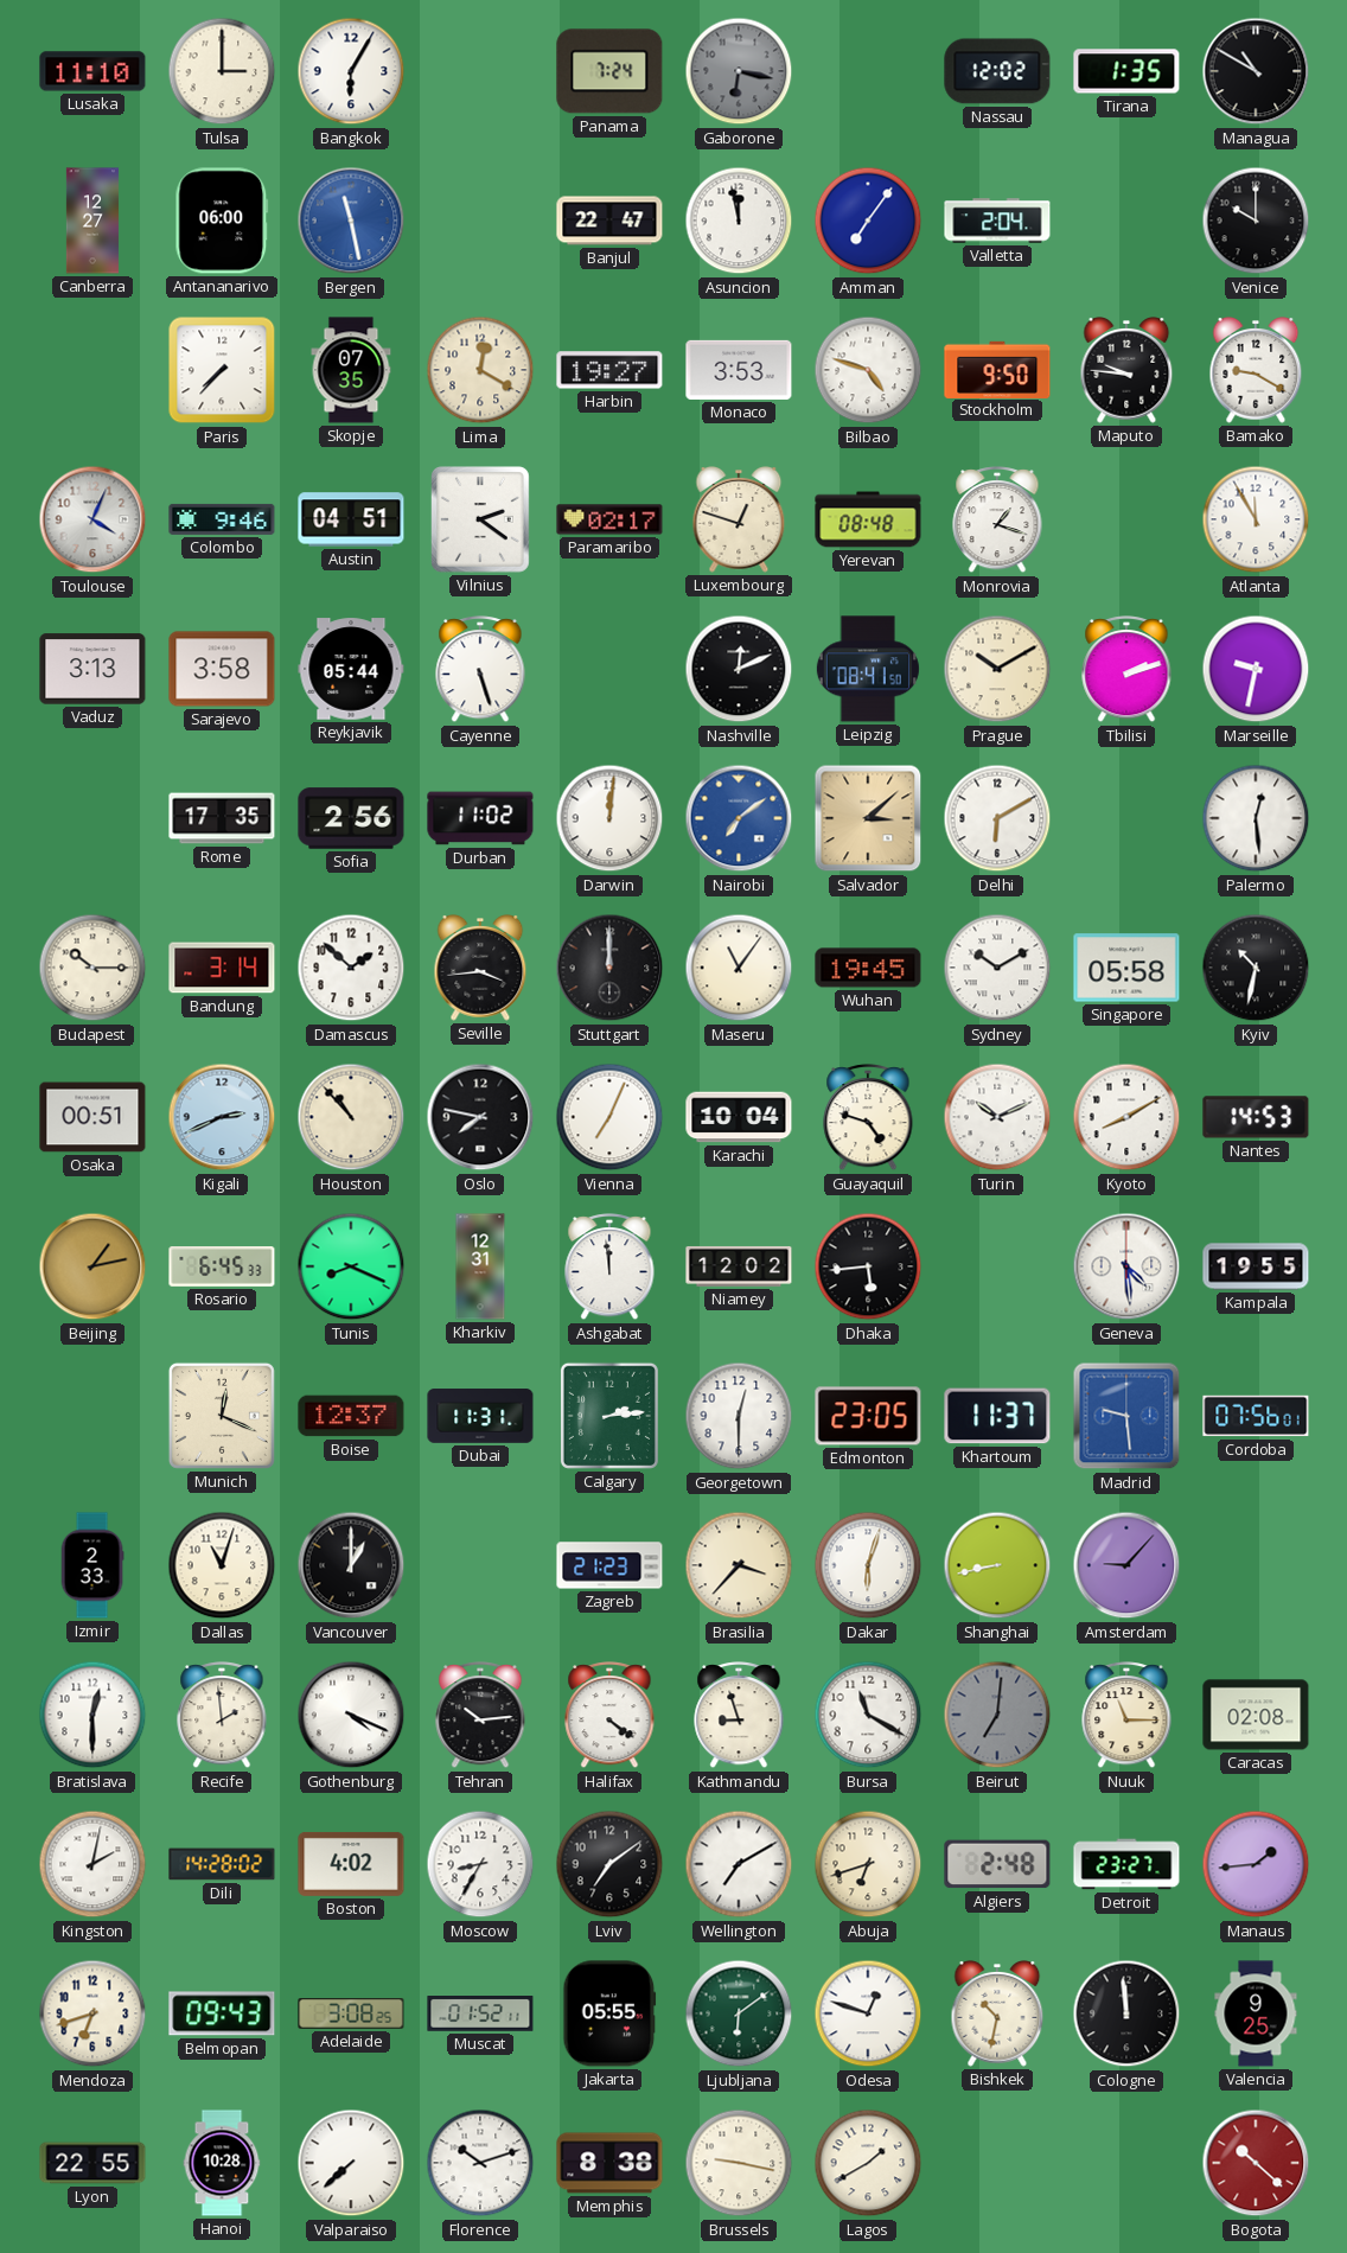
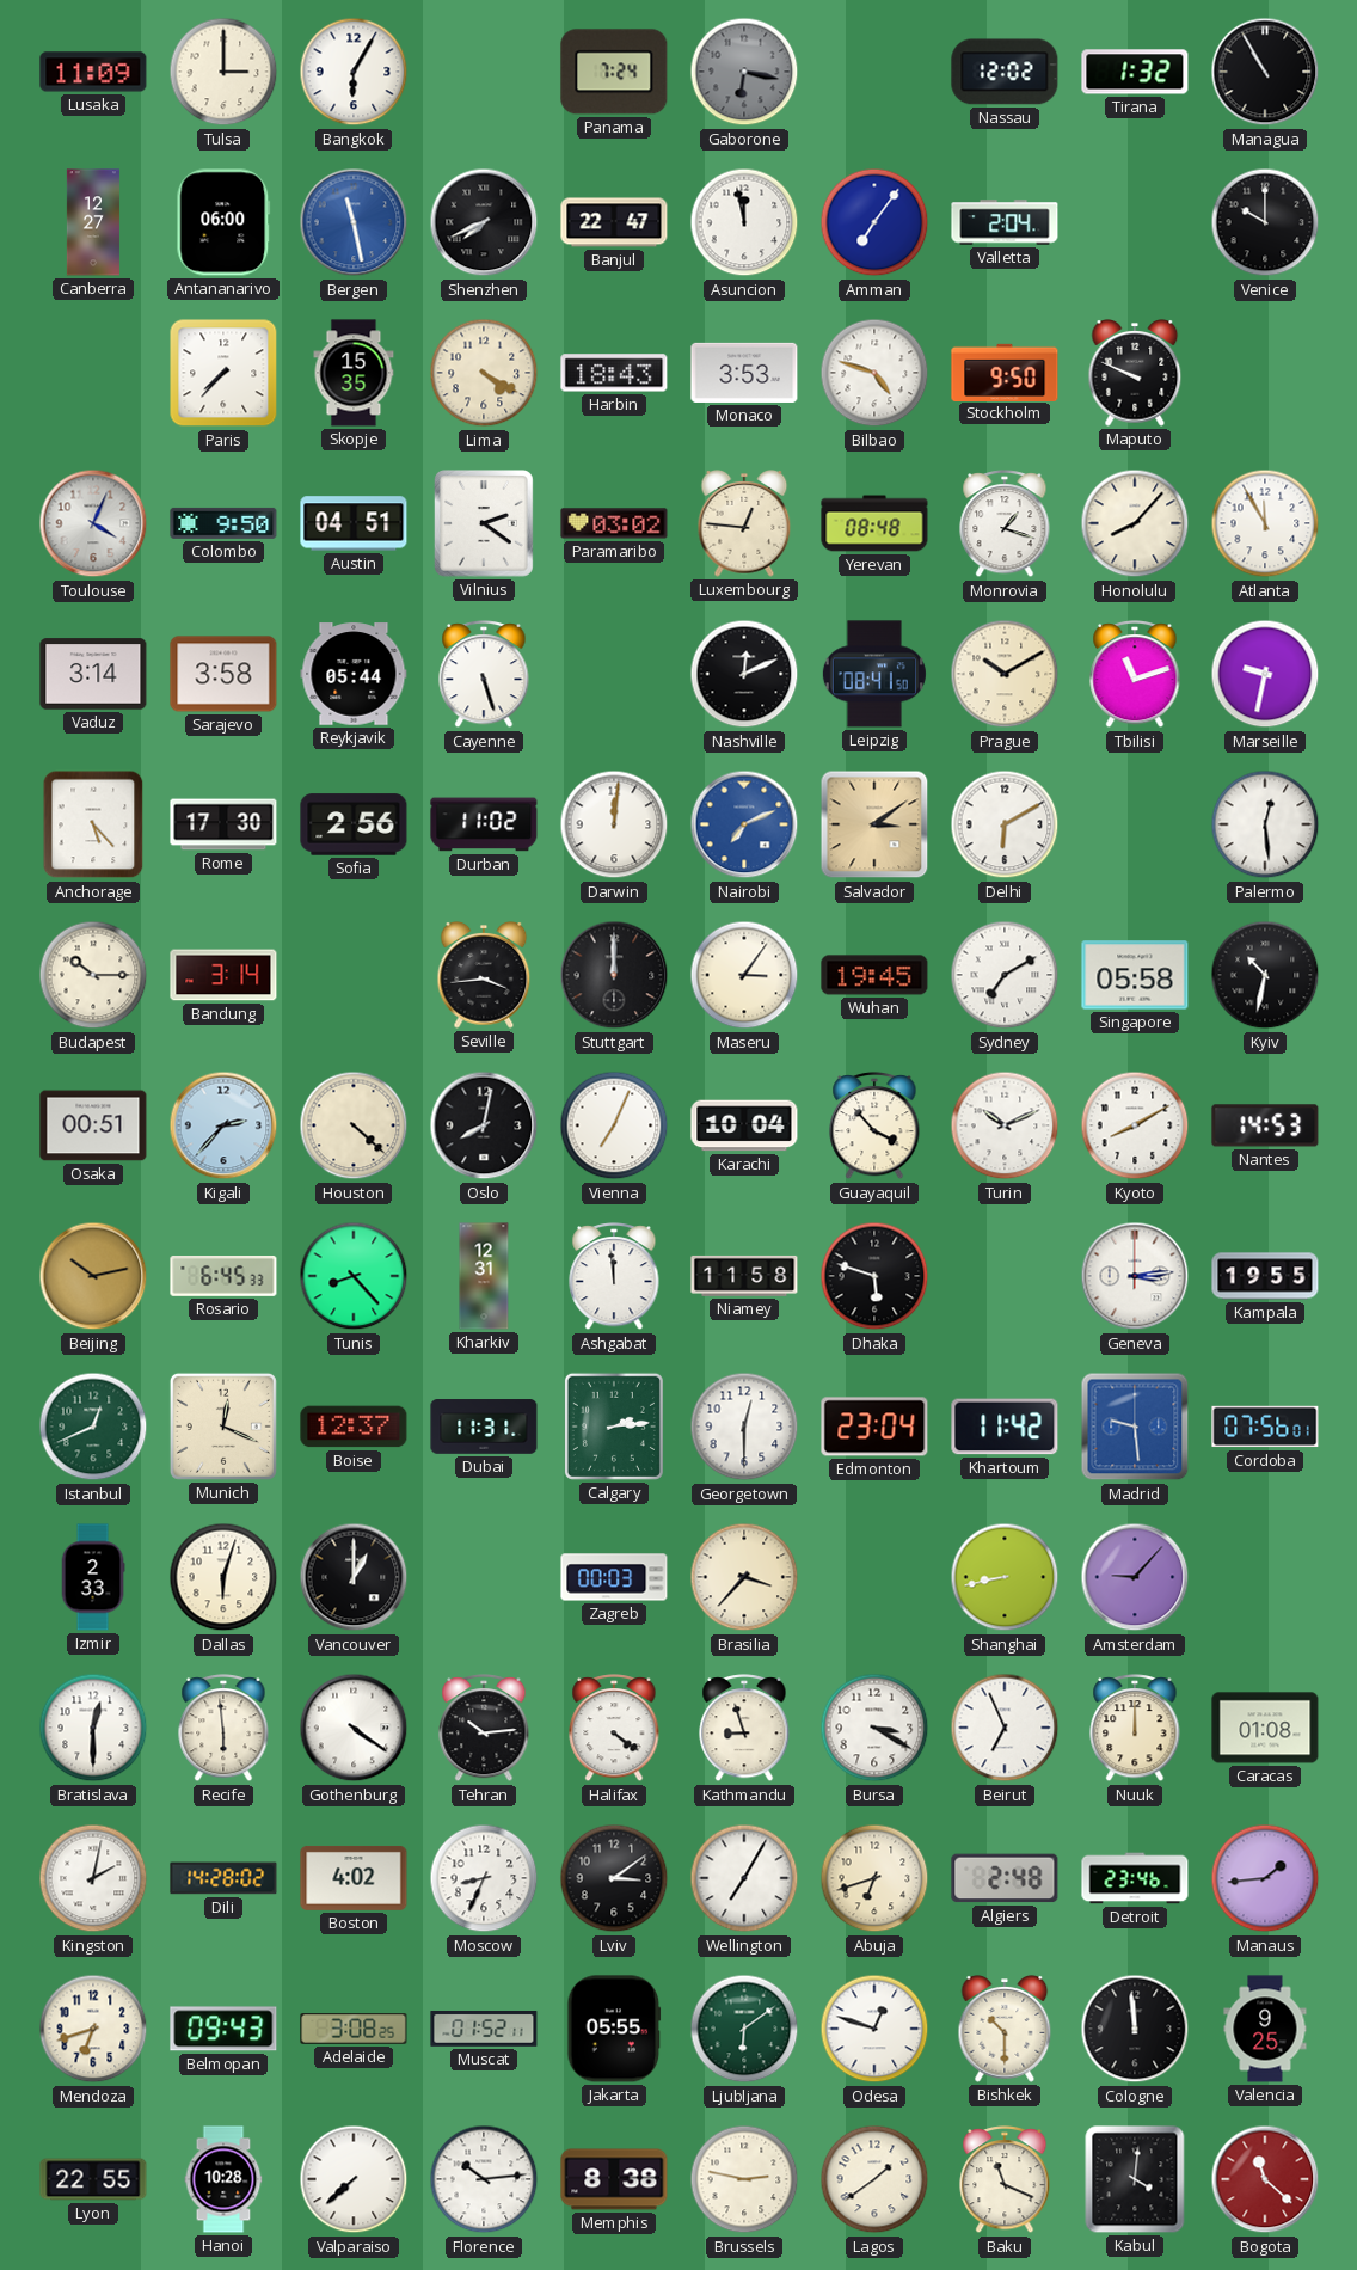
Lusaka: 11:10 -> 11:09
Tirana: 1:35 -> 1:32
Managua: 10:50 -> 10:55
Shenzhen: none -> 7:41
Skopje: 07:35 -> 15:35
Lima: 12:20 -> 4:20
Harbin: 19:27 -> 18:43
Maputo: 9:46 -> 9:49
Bamako: 9:20 -> none
Colombo: 9:46 -> 9:50
Paramaribo: 02:17 -> 03:02
Luxembourg: 12:48 -> 12:46
Honolulu: none -> 8:07
Vaduz: 3:13 -> 3:14
Tbilisi: 2:12 -> 11:12
Anchorage: none -> 5:23
Rome: 17:35 -> 17:30
Nairobi: 7:09 -> 7:11
Salvador: 3:08 -> 3:09
Damascus: 1:52 -> none
Maseru: 11:06 -> 3:06
Sydney: 10:10 -> 7:10
Kigali: 2:41 -> 2:37
Houston: 10:53 -> 4:22
Oslo: 7:47 -> 8:02
Guayaquil: 4:48 -> 3:53
Beijing: 1:13 -> 10:13
Tunis: 8:19 -> 8:23
Niamey: 12:02 -> 11:58
Dhaka: 5:44 -> 5:48
Geneva: 4:29 -> 3:14
Istanbul: none -> 12:41
Edmonton: 23:05 -> 23:04
Khartoum: 11:37 -> 11:42
Dallas: 11:03 -> 6:03
Zagreb: 21:23 -> 00:03
Dakar: 6:03 -> none
Recife: 1:59 -> 5:59
Gothenburg: 4:19 -> 4:21
Bursa: 11:20 -> 3:20
Beirut: 7:01 -> 6:56
Beirut dial: grey -> white
Nuuk: 11:15 -> 12:00
Caracas: 02:08 -> 01:08
Moscow: 8:35 -> 8:34
Lviv: 7:09 -> 3:09
Wellington: 7:10 -> 7:05
Detroit: 23:27 -> 23:46
Bishkek: 10:32 -> 10:30
Florence: 10:12 -> 10:14
Brussels: 9:17 -> 2:47
Lagos: 1:40 -> 1:39
Baku: none -> 11:19
Kabul: none -> 4:01
Bogota: 10:22 -> 11:22
